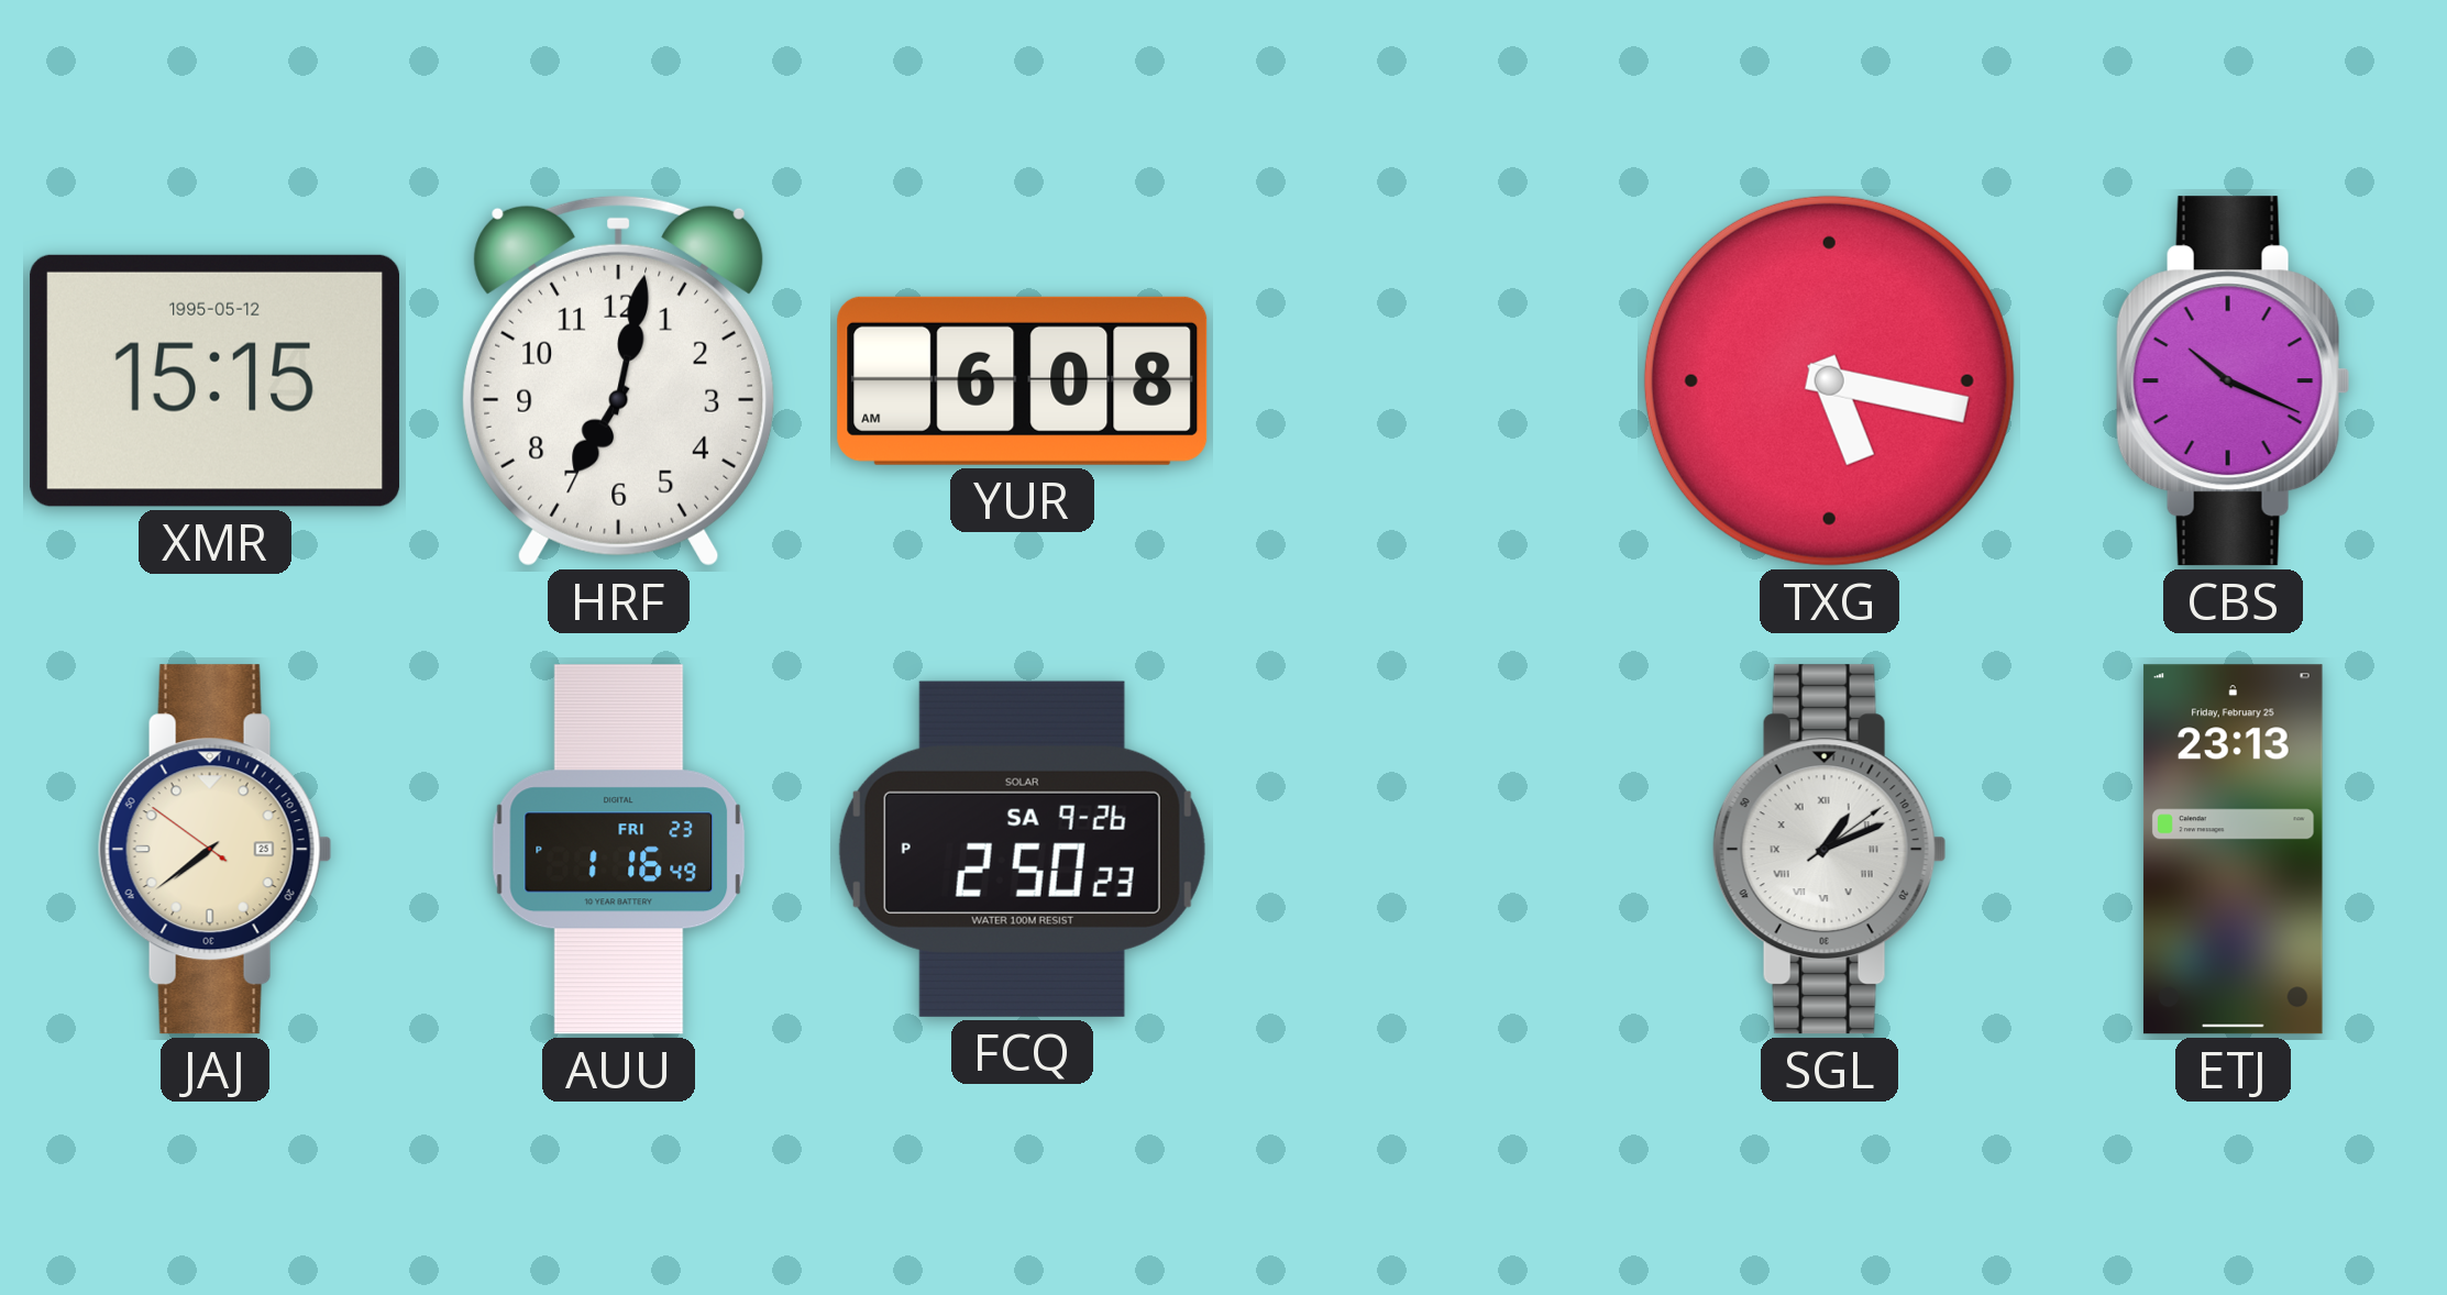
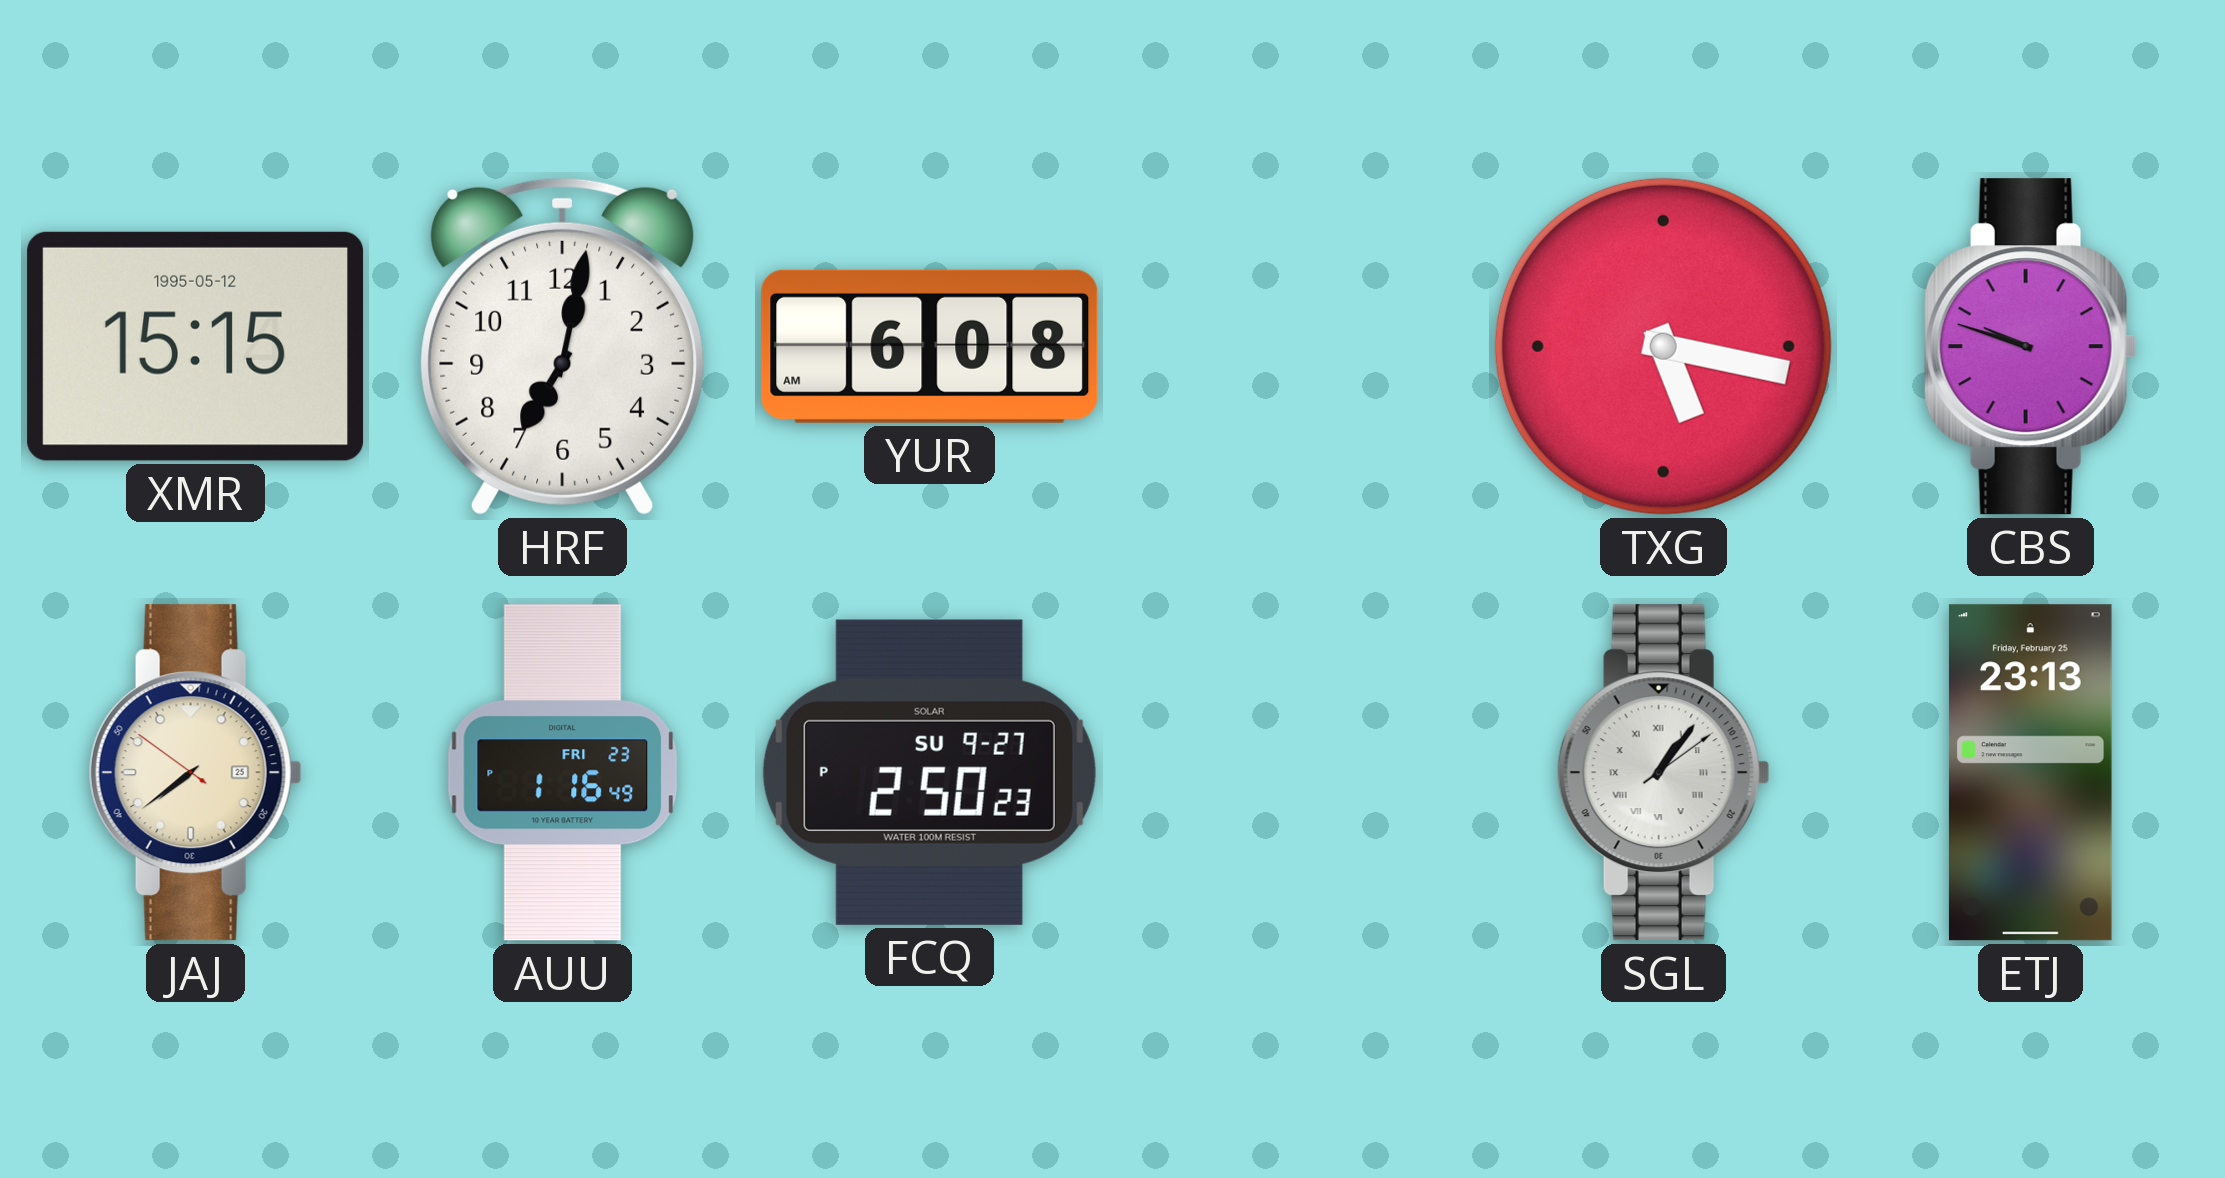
CBS: 10:19 -> 9:48
FCQ date: SA 9-26 -> SU 9-27
SGL: 1:11 -> 1:06
